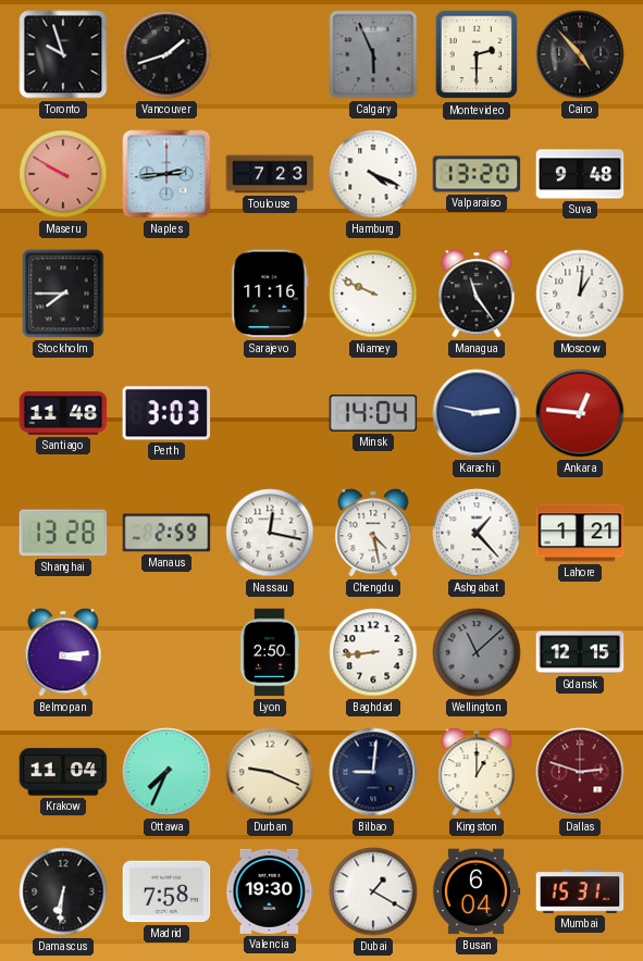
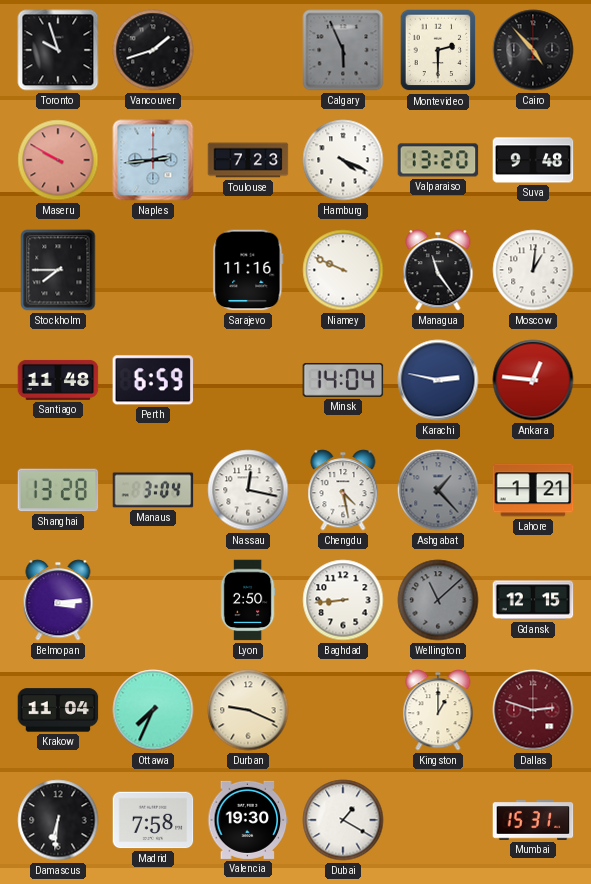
Perth: 3:03 -> 6:59
Manaus: 2:59 -> 3:04
Ashgabat dial: white -> grey
Bilbao: 9:01 -> none
Busan: 6:04 -> none
